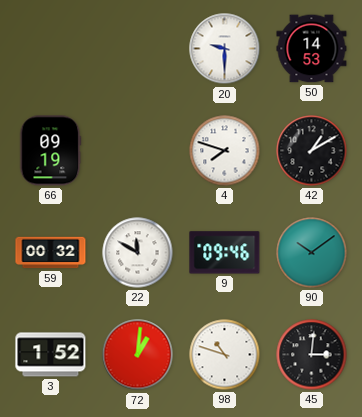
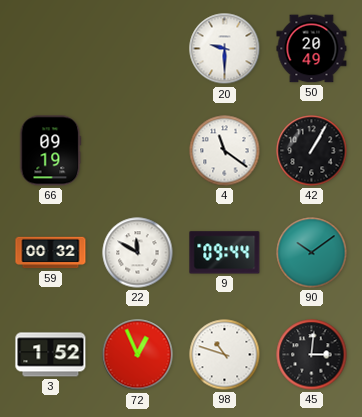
50: 14:53 -> 20:49
4: 7:48 -> 11:21
42: 1:10 -> 1:05
9: 09:46 -> 09:44
72: 1:01 -> 12:56
